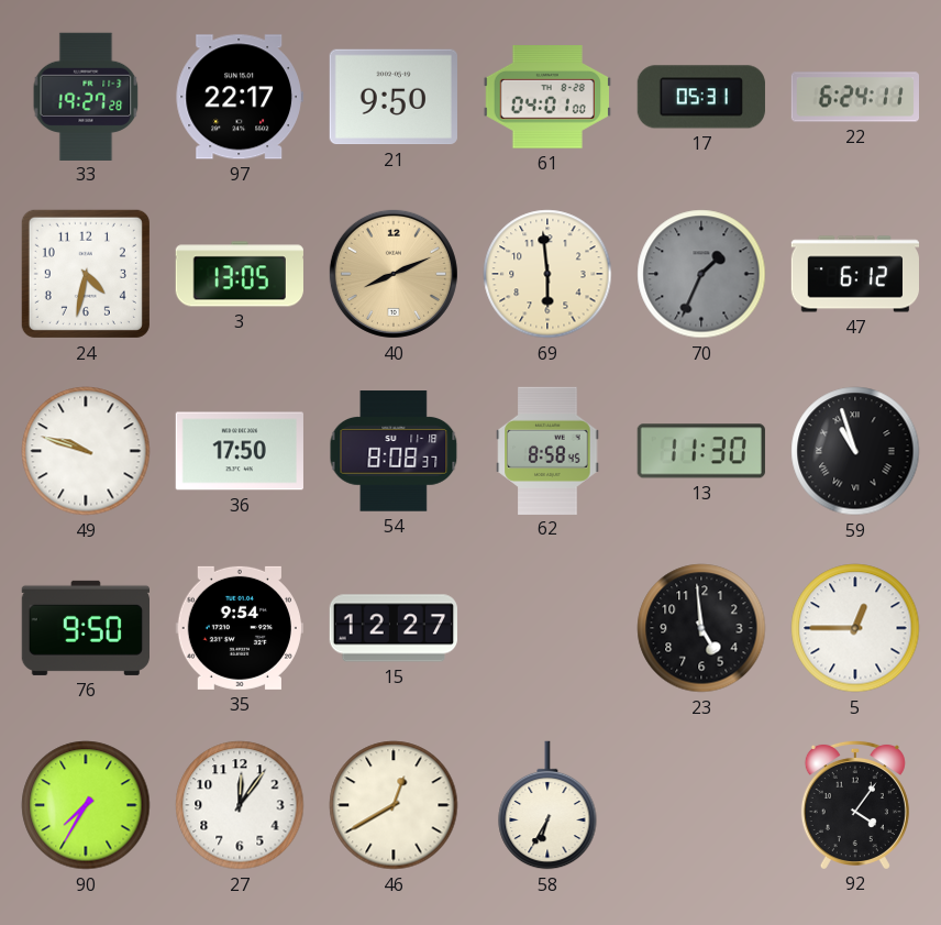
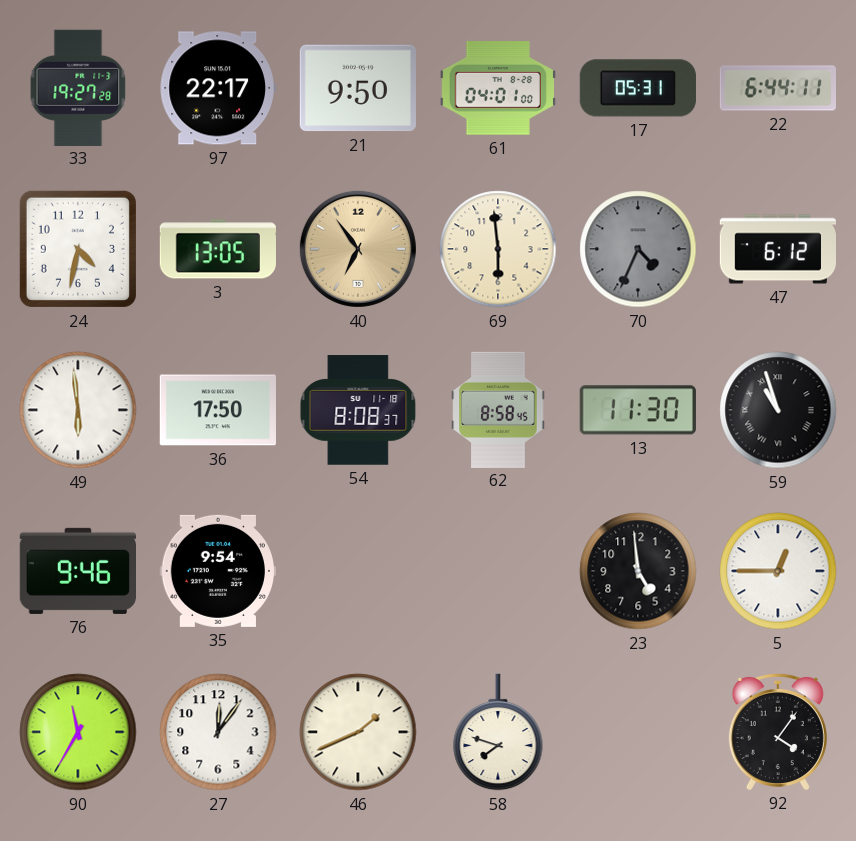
22: 6:24 -> 6:44
40: 8:11 -> 6:54
70: 1:34 -> 4:34
49: 9:48 -> 5:59
76: 9:50 -> 9:46
15: 12:27 -> none
90: 7:35 -> 11:35
46: 12:40 -> 1:41
58: 6:35 -> 7:48
